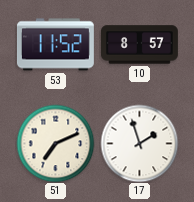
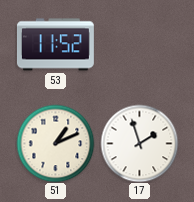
10: 8:57 -> none
51: 7:11 -> 1:11
